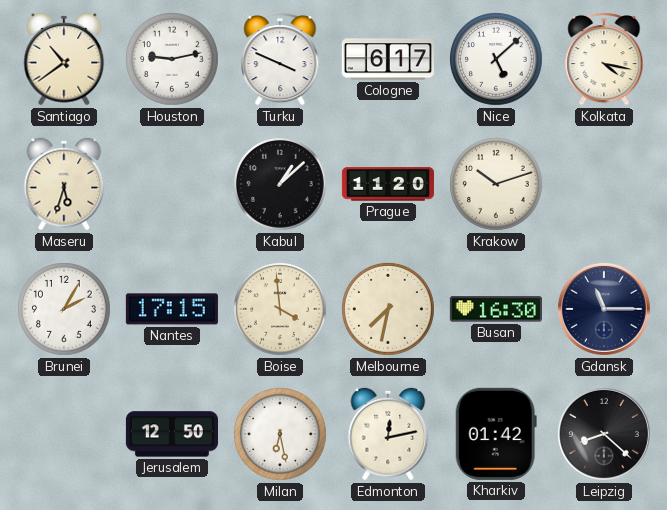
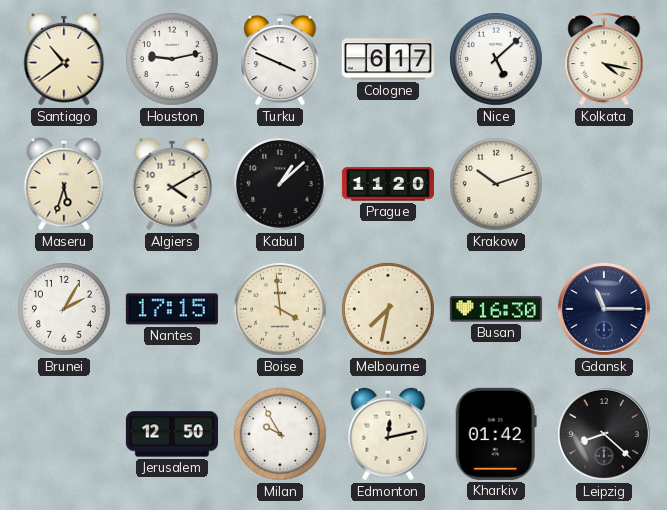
Algiers: none -> 4:10
Milan: 6:28 -> 9:55
